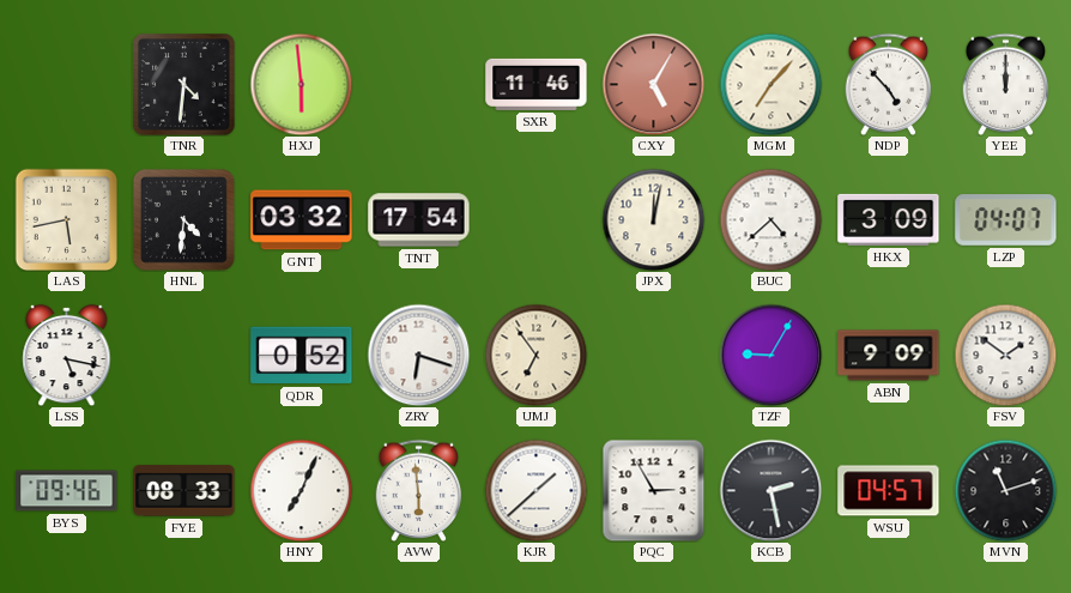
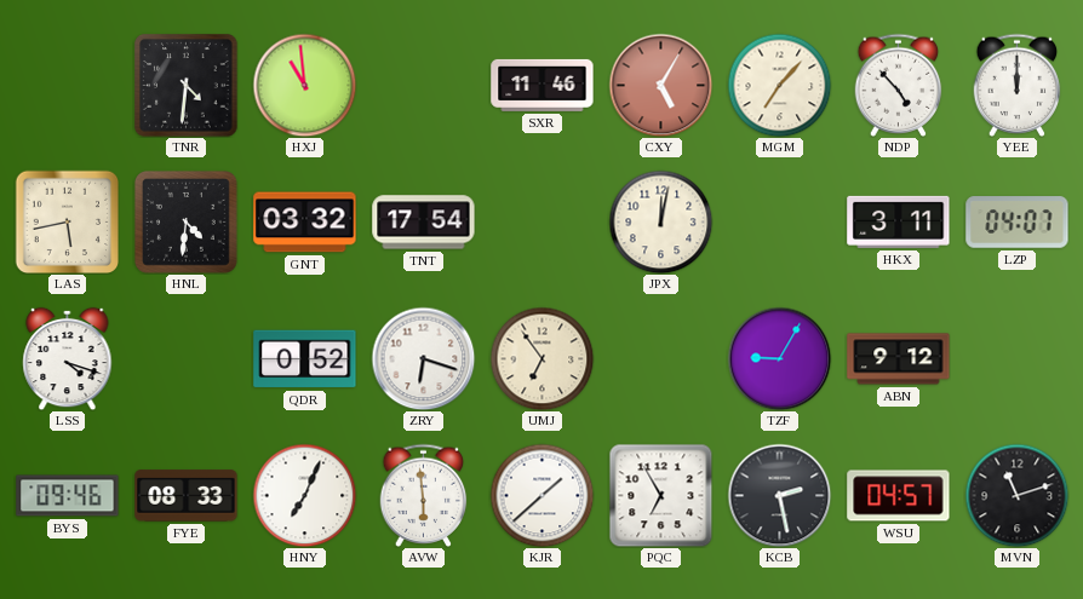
HXJ: 5:59 -> 10:59
BUC: 4:38 -> none
HKX: 3:09 -> 3:11
LSS: 5:17 -> 4:18
ABN: 9:09 -> 9:12
FSV: 1:51 -> none
PQC: 2:55 -> 6:55
